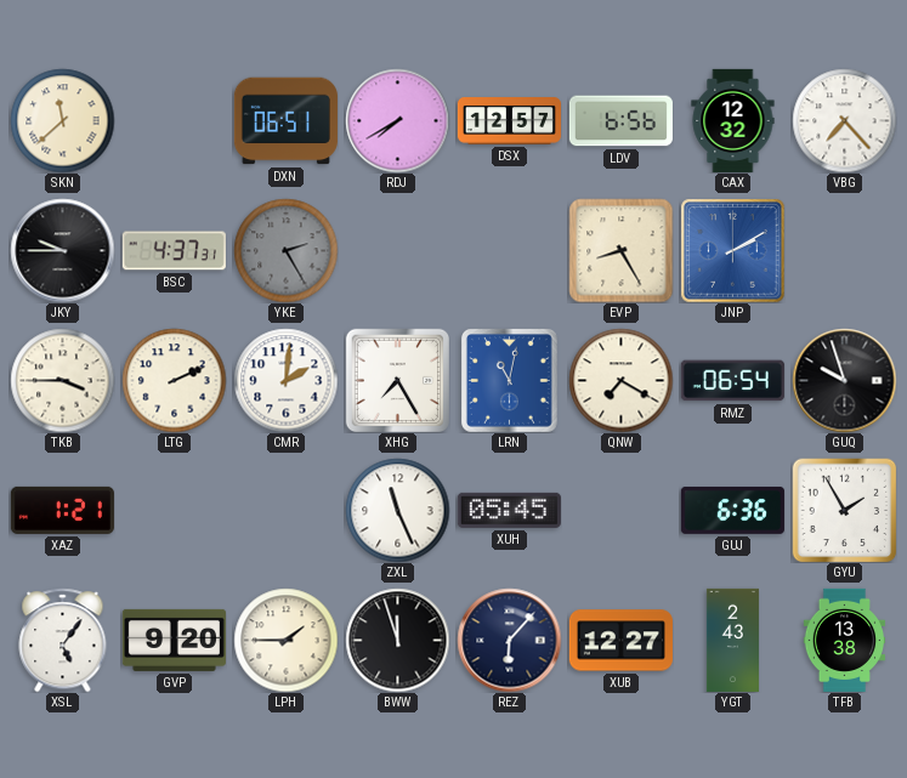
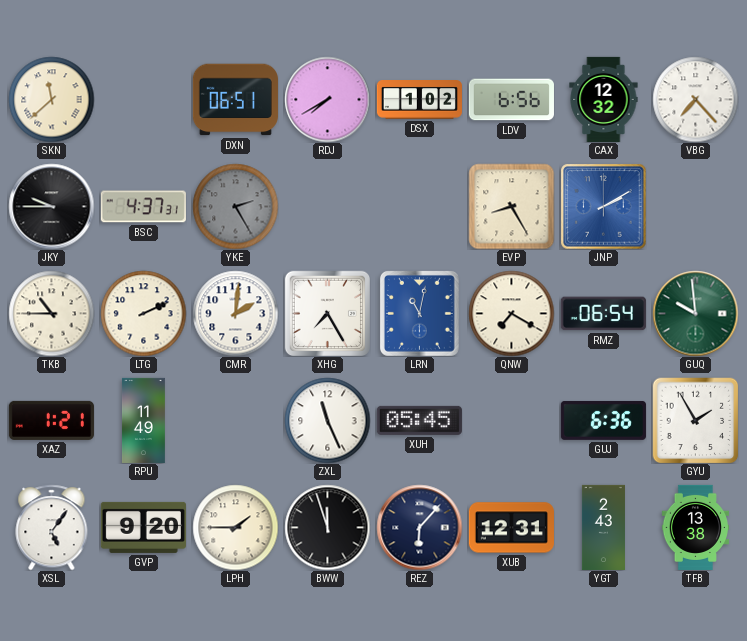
DSX: 12:57 -> 1:02
TKB: 3:45 -> 10:45
GUQ: 9:57 -> 9:59
GUQ dial: black -> green
RPU: none -> 11:49
XUB: 12:27 -> 12:31
